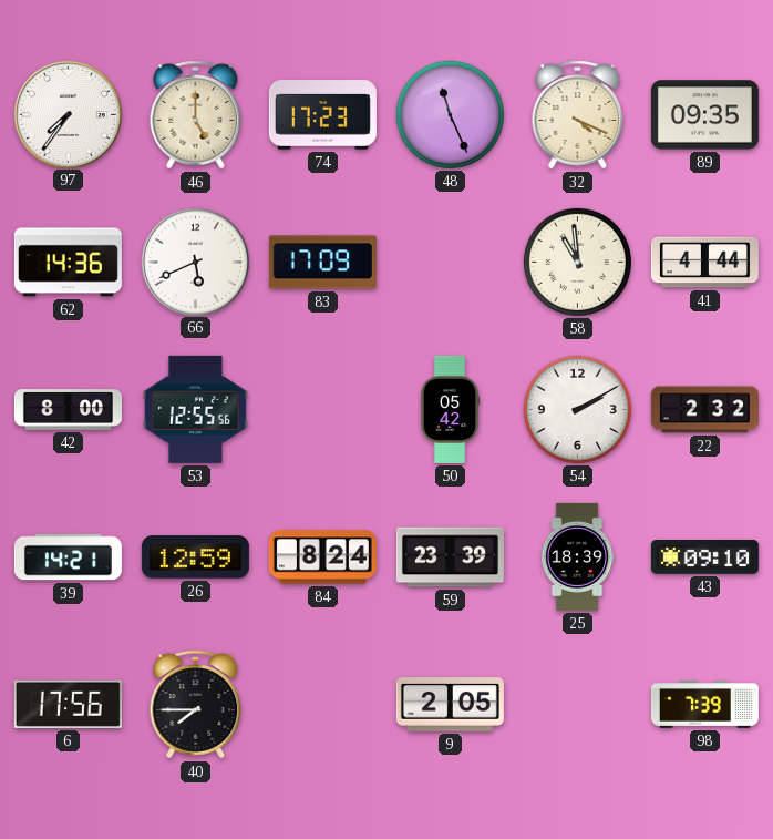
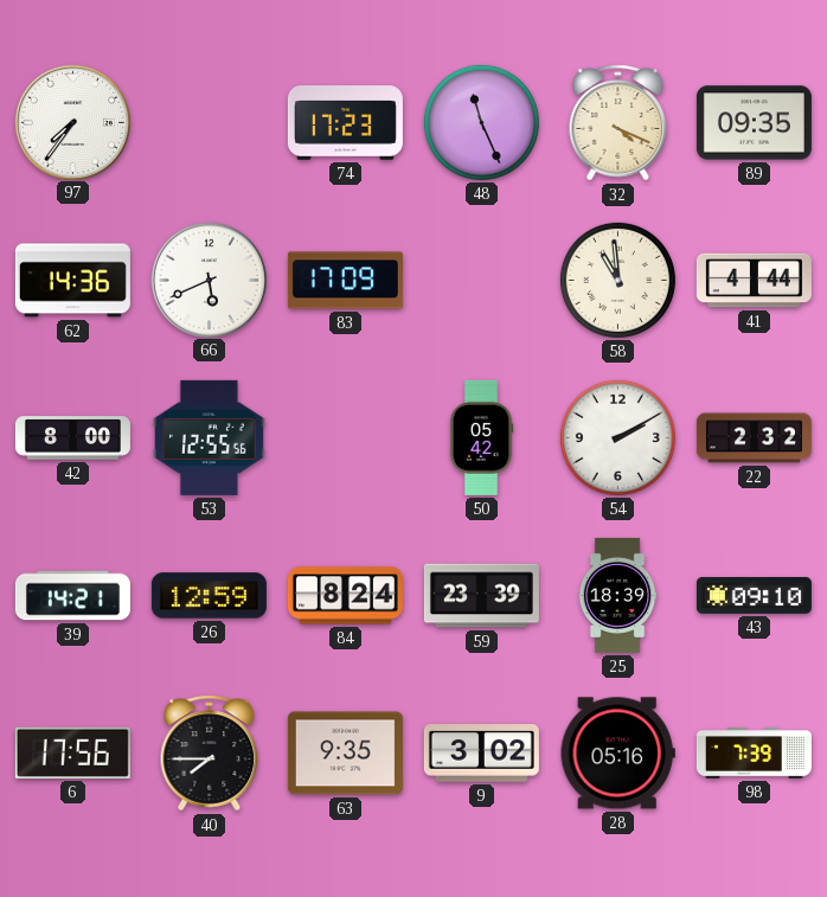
46: 5:00 -> none
63: none -> 9:35
9: 2:05 -> 3:02
28: none -> 05:16
